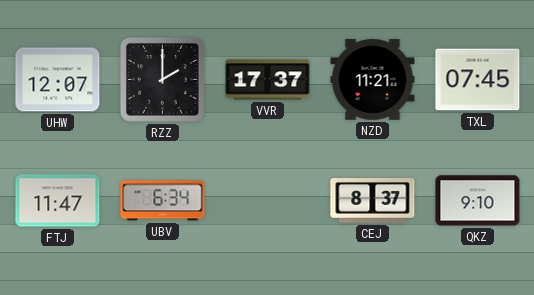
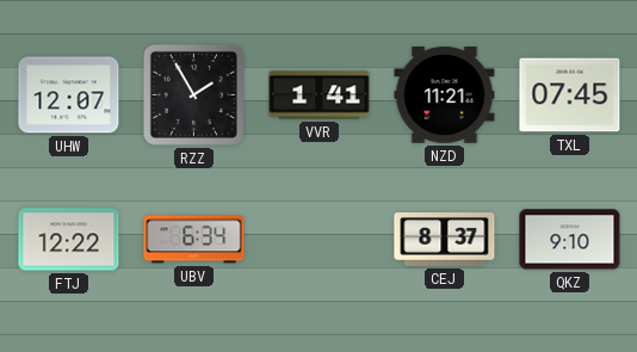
RZZ: 2:00 -> 1:55
VVR: 17:37 -> 1:41
FTJ: 11:47 -> 12:22
